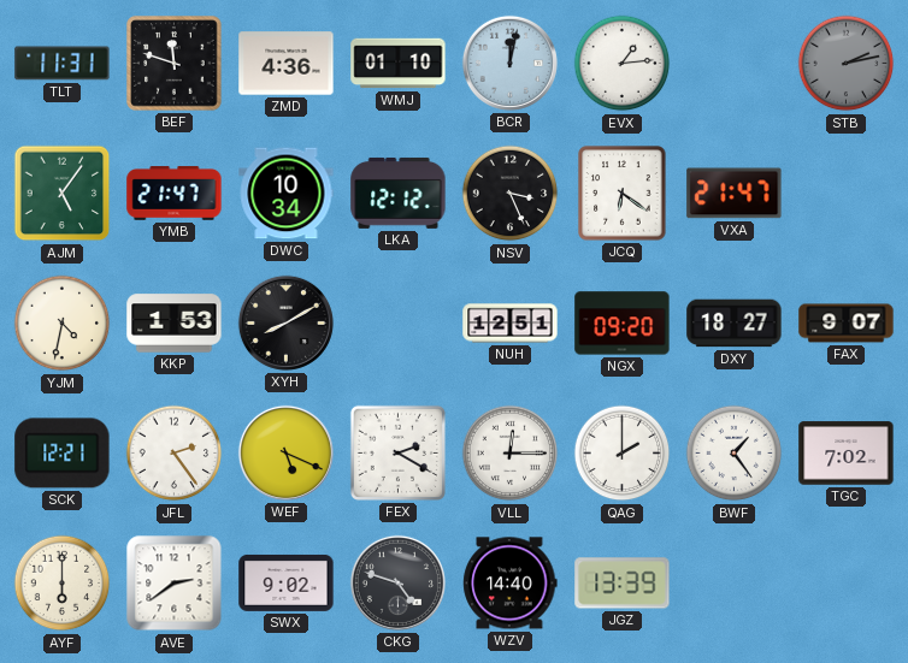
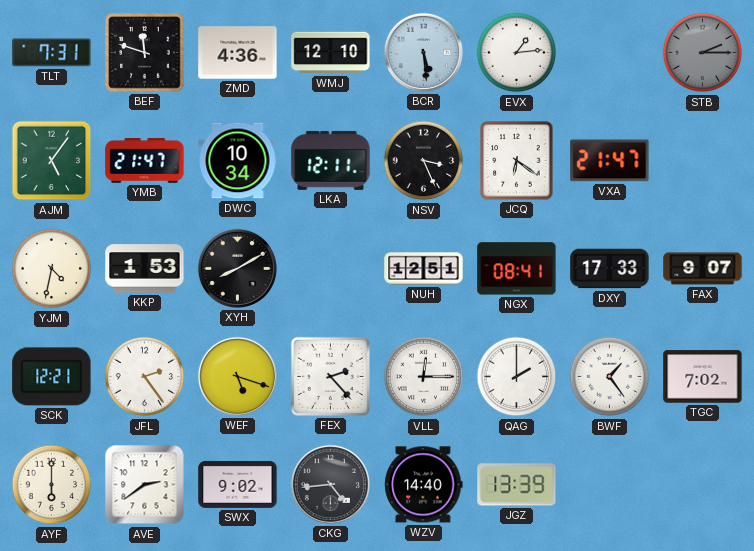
TLT: 11:31 -> 7:31
WMJ: 01:10 -> 12:10
BCR: 12:02 -> 5:29
STB: 2:13 -> 2:15
LKA: 12:12 -> 12:11
NGX: 09:20 -> 08:41
DXY: 18:27 -> 17:33
WEF: 5:19 -> 5:18
FEX: 2:20 -> 2:23
CKG: 4:48 -> 4:44
